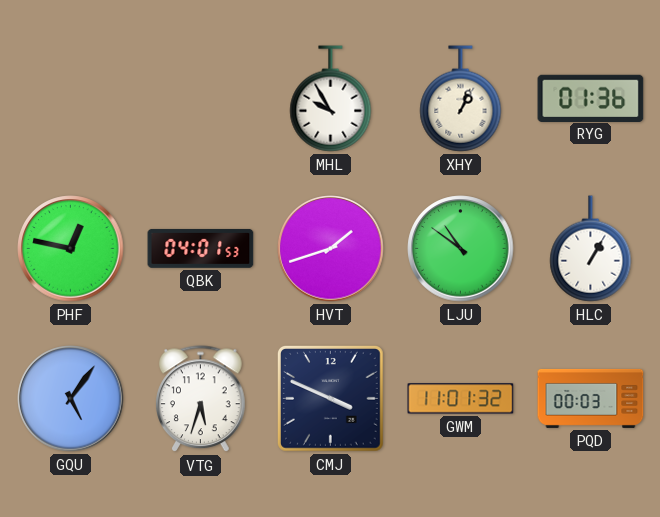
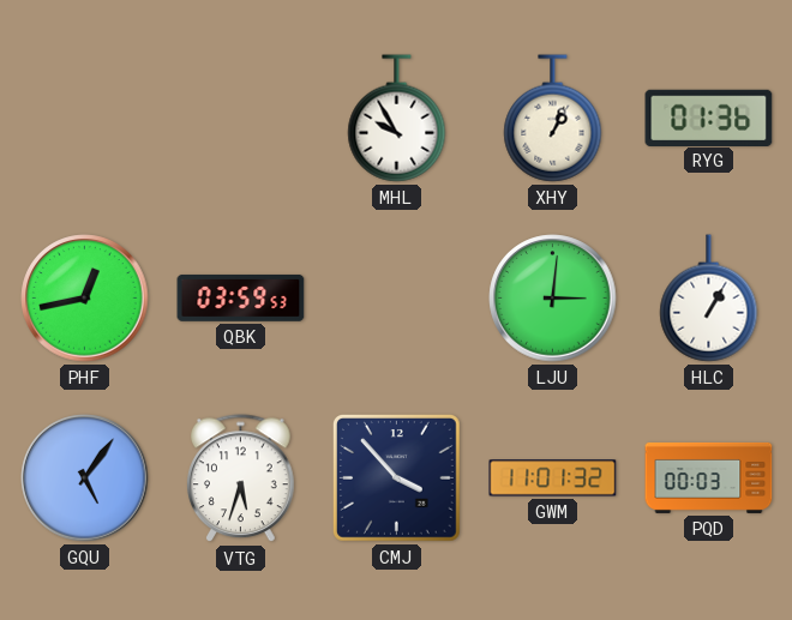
PHF: 12:47 -> 12:43
QBK: 04:01 -> 03:59
HVT: 1:42 -> none
LJU: 10:51 -> 3:01
CMJ: 3:49 -> 3:53
